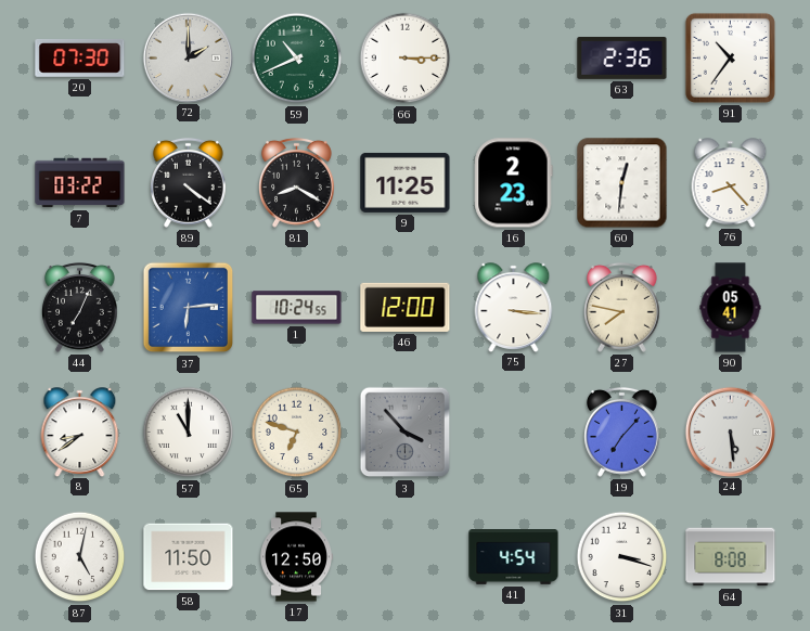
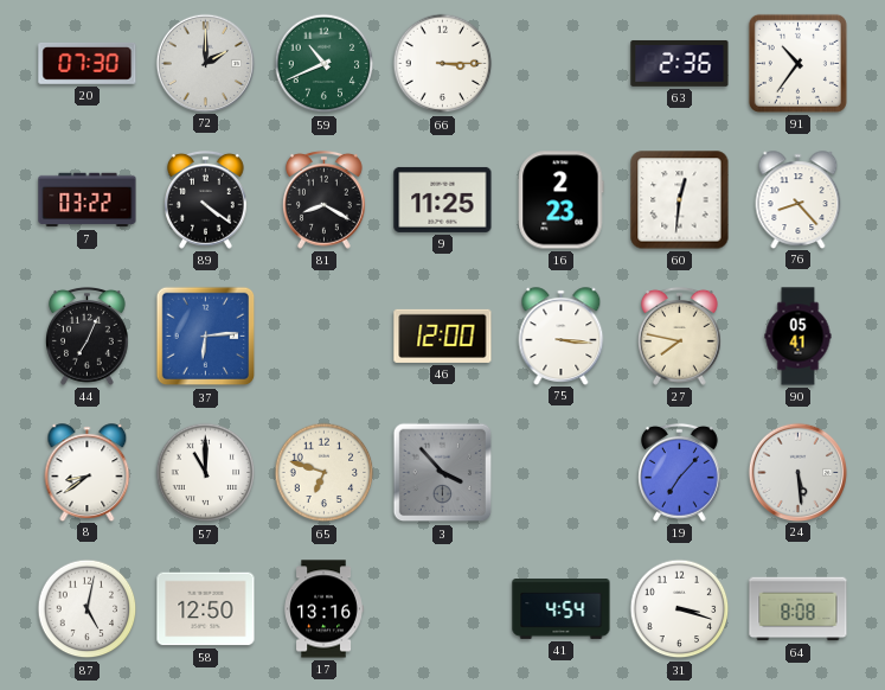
1: 10:24 -> none
58: 11:50 -> 12:50
17: 12:50 -> 13:16
